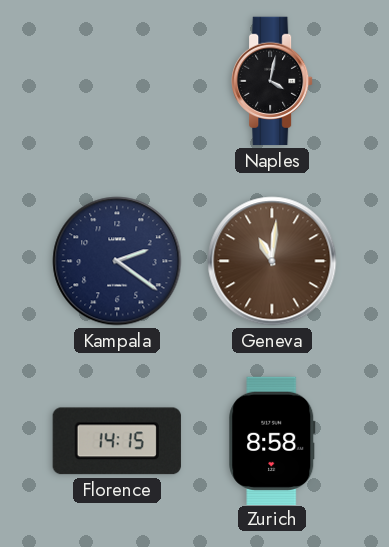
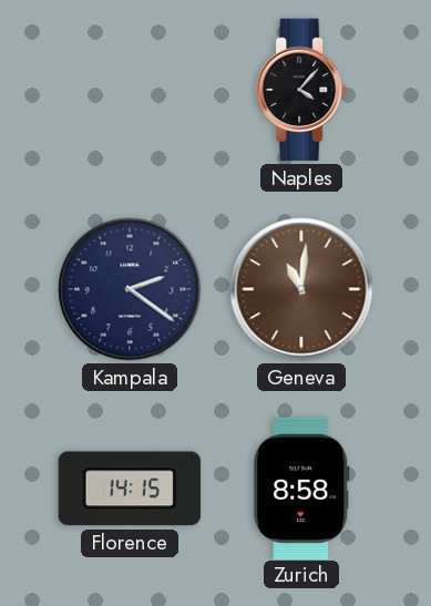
Naples: 4:02 -> 4:07
